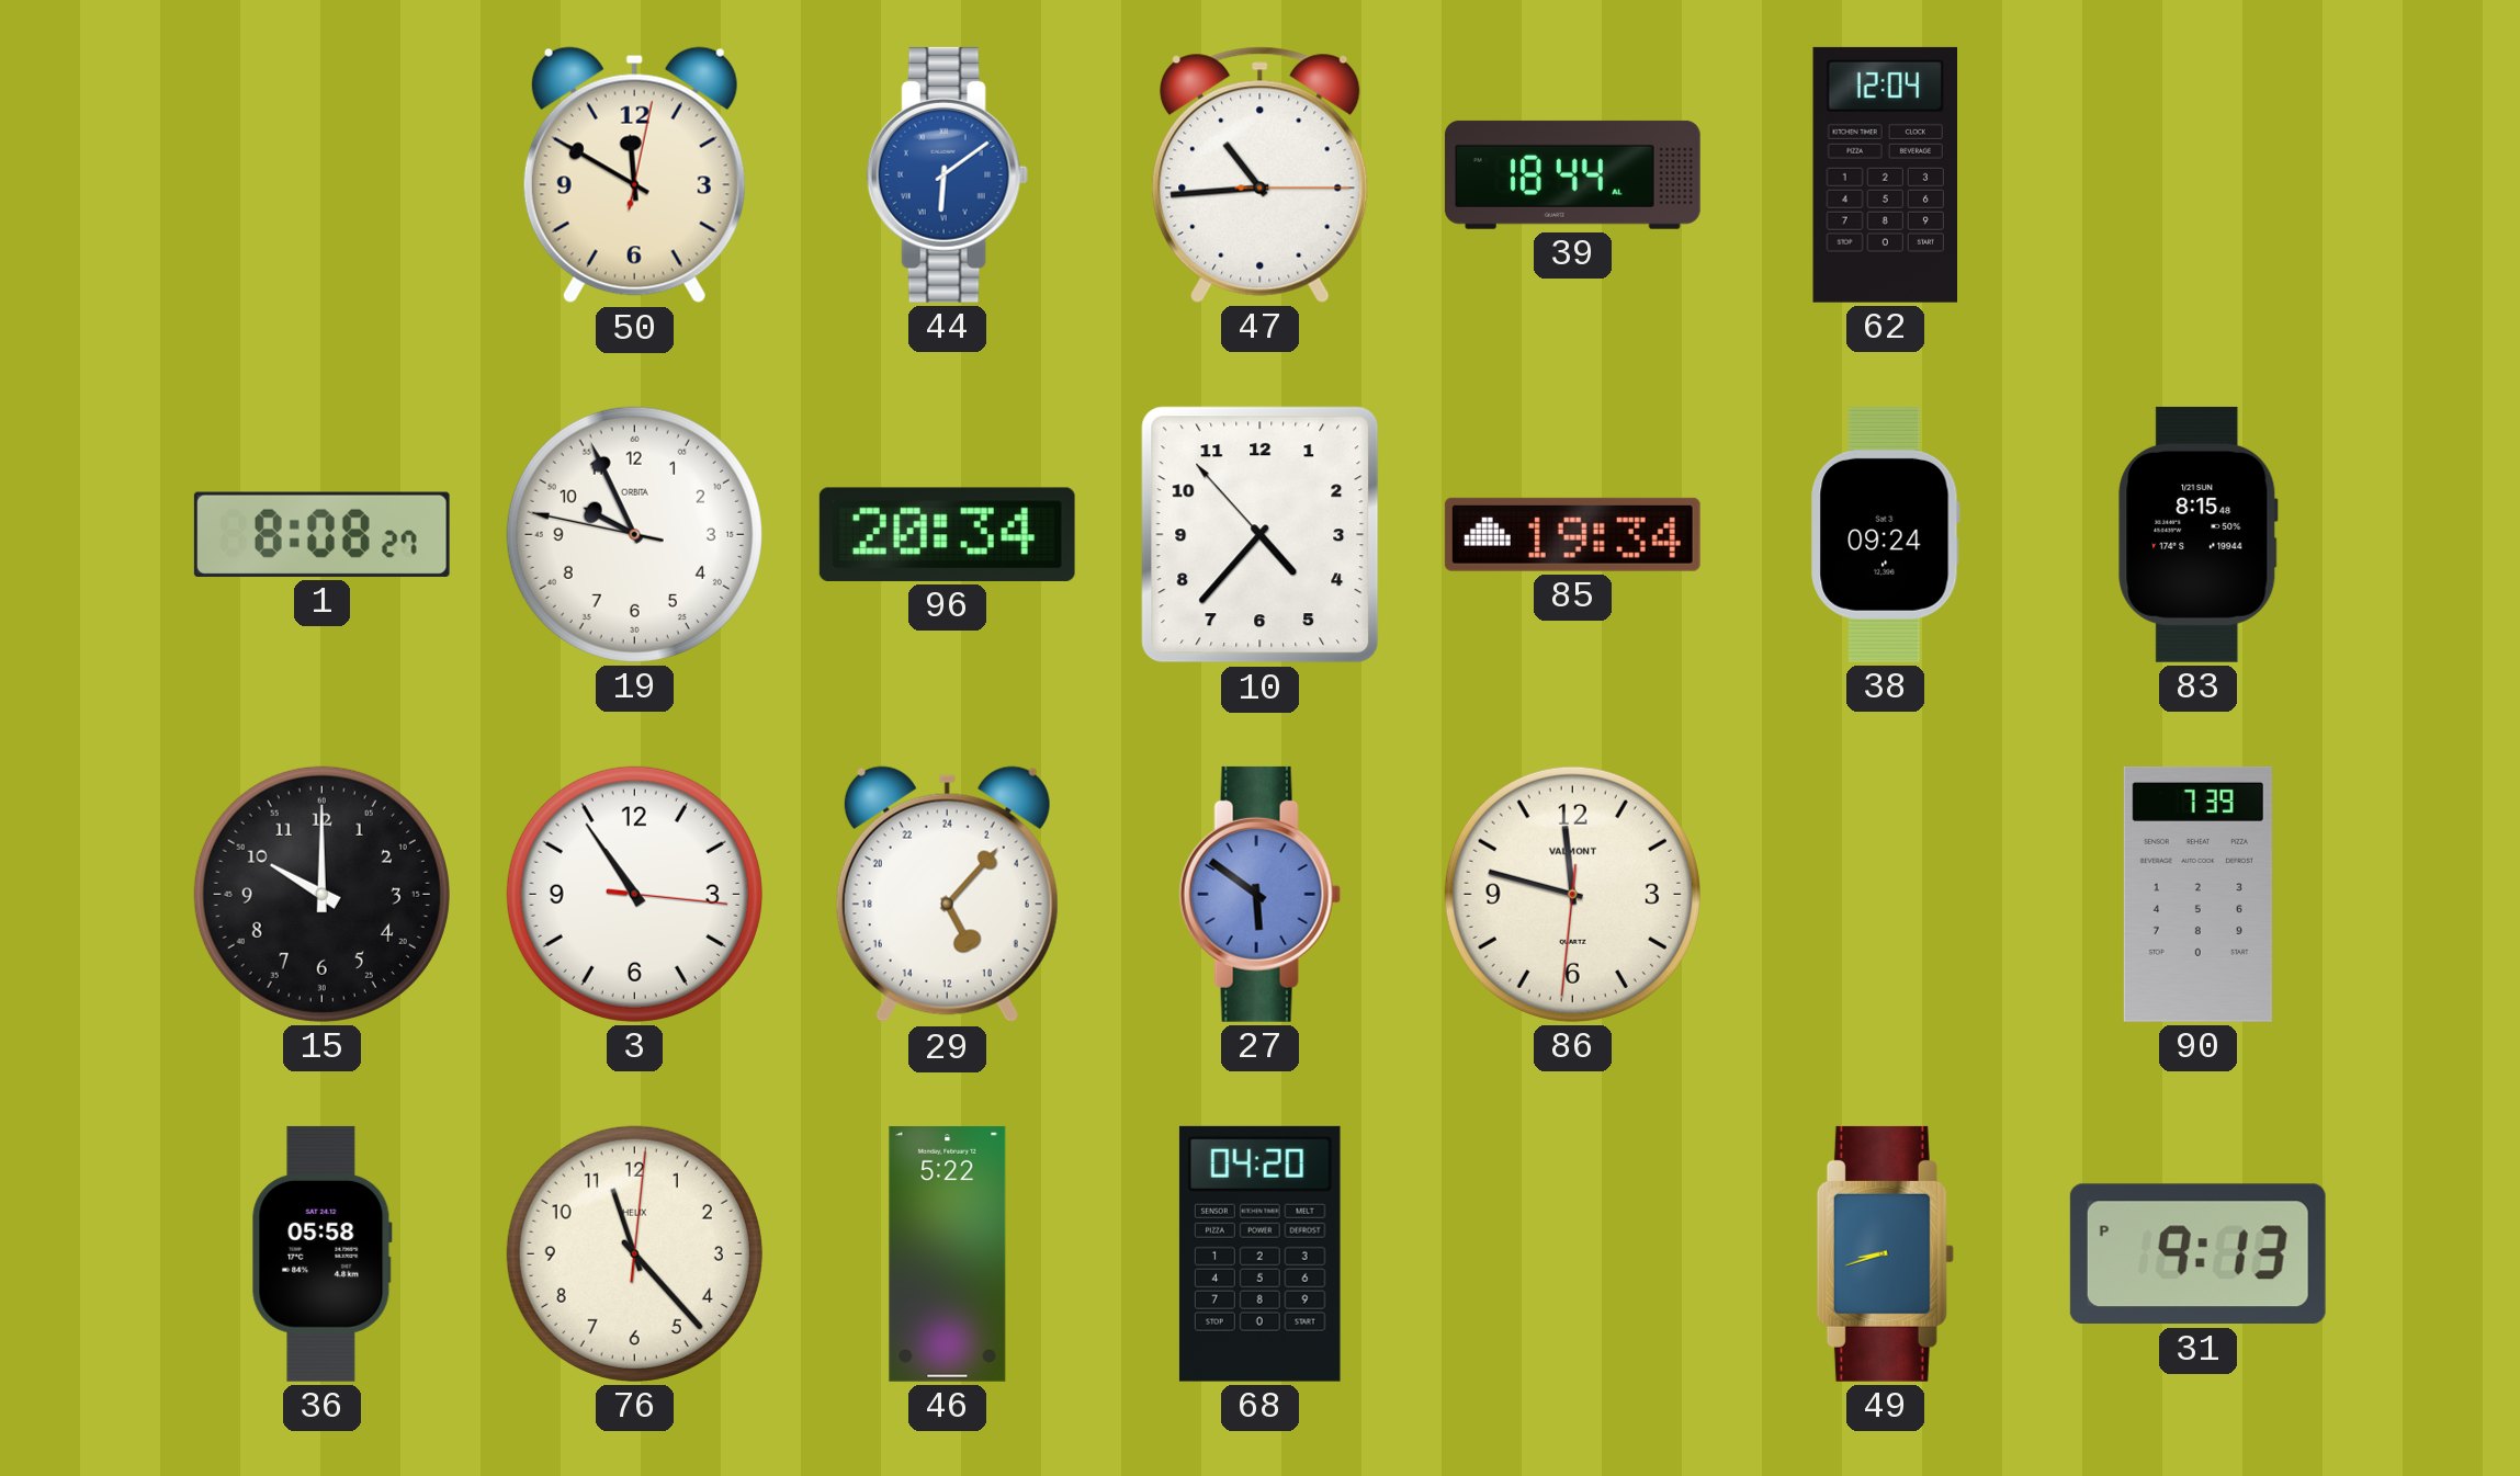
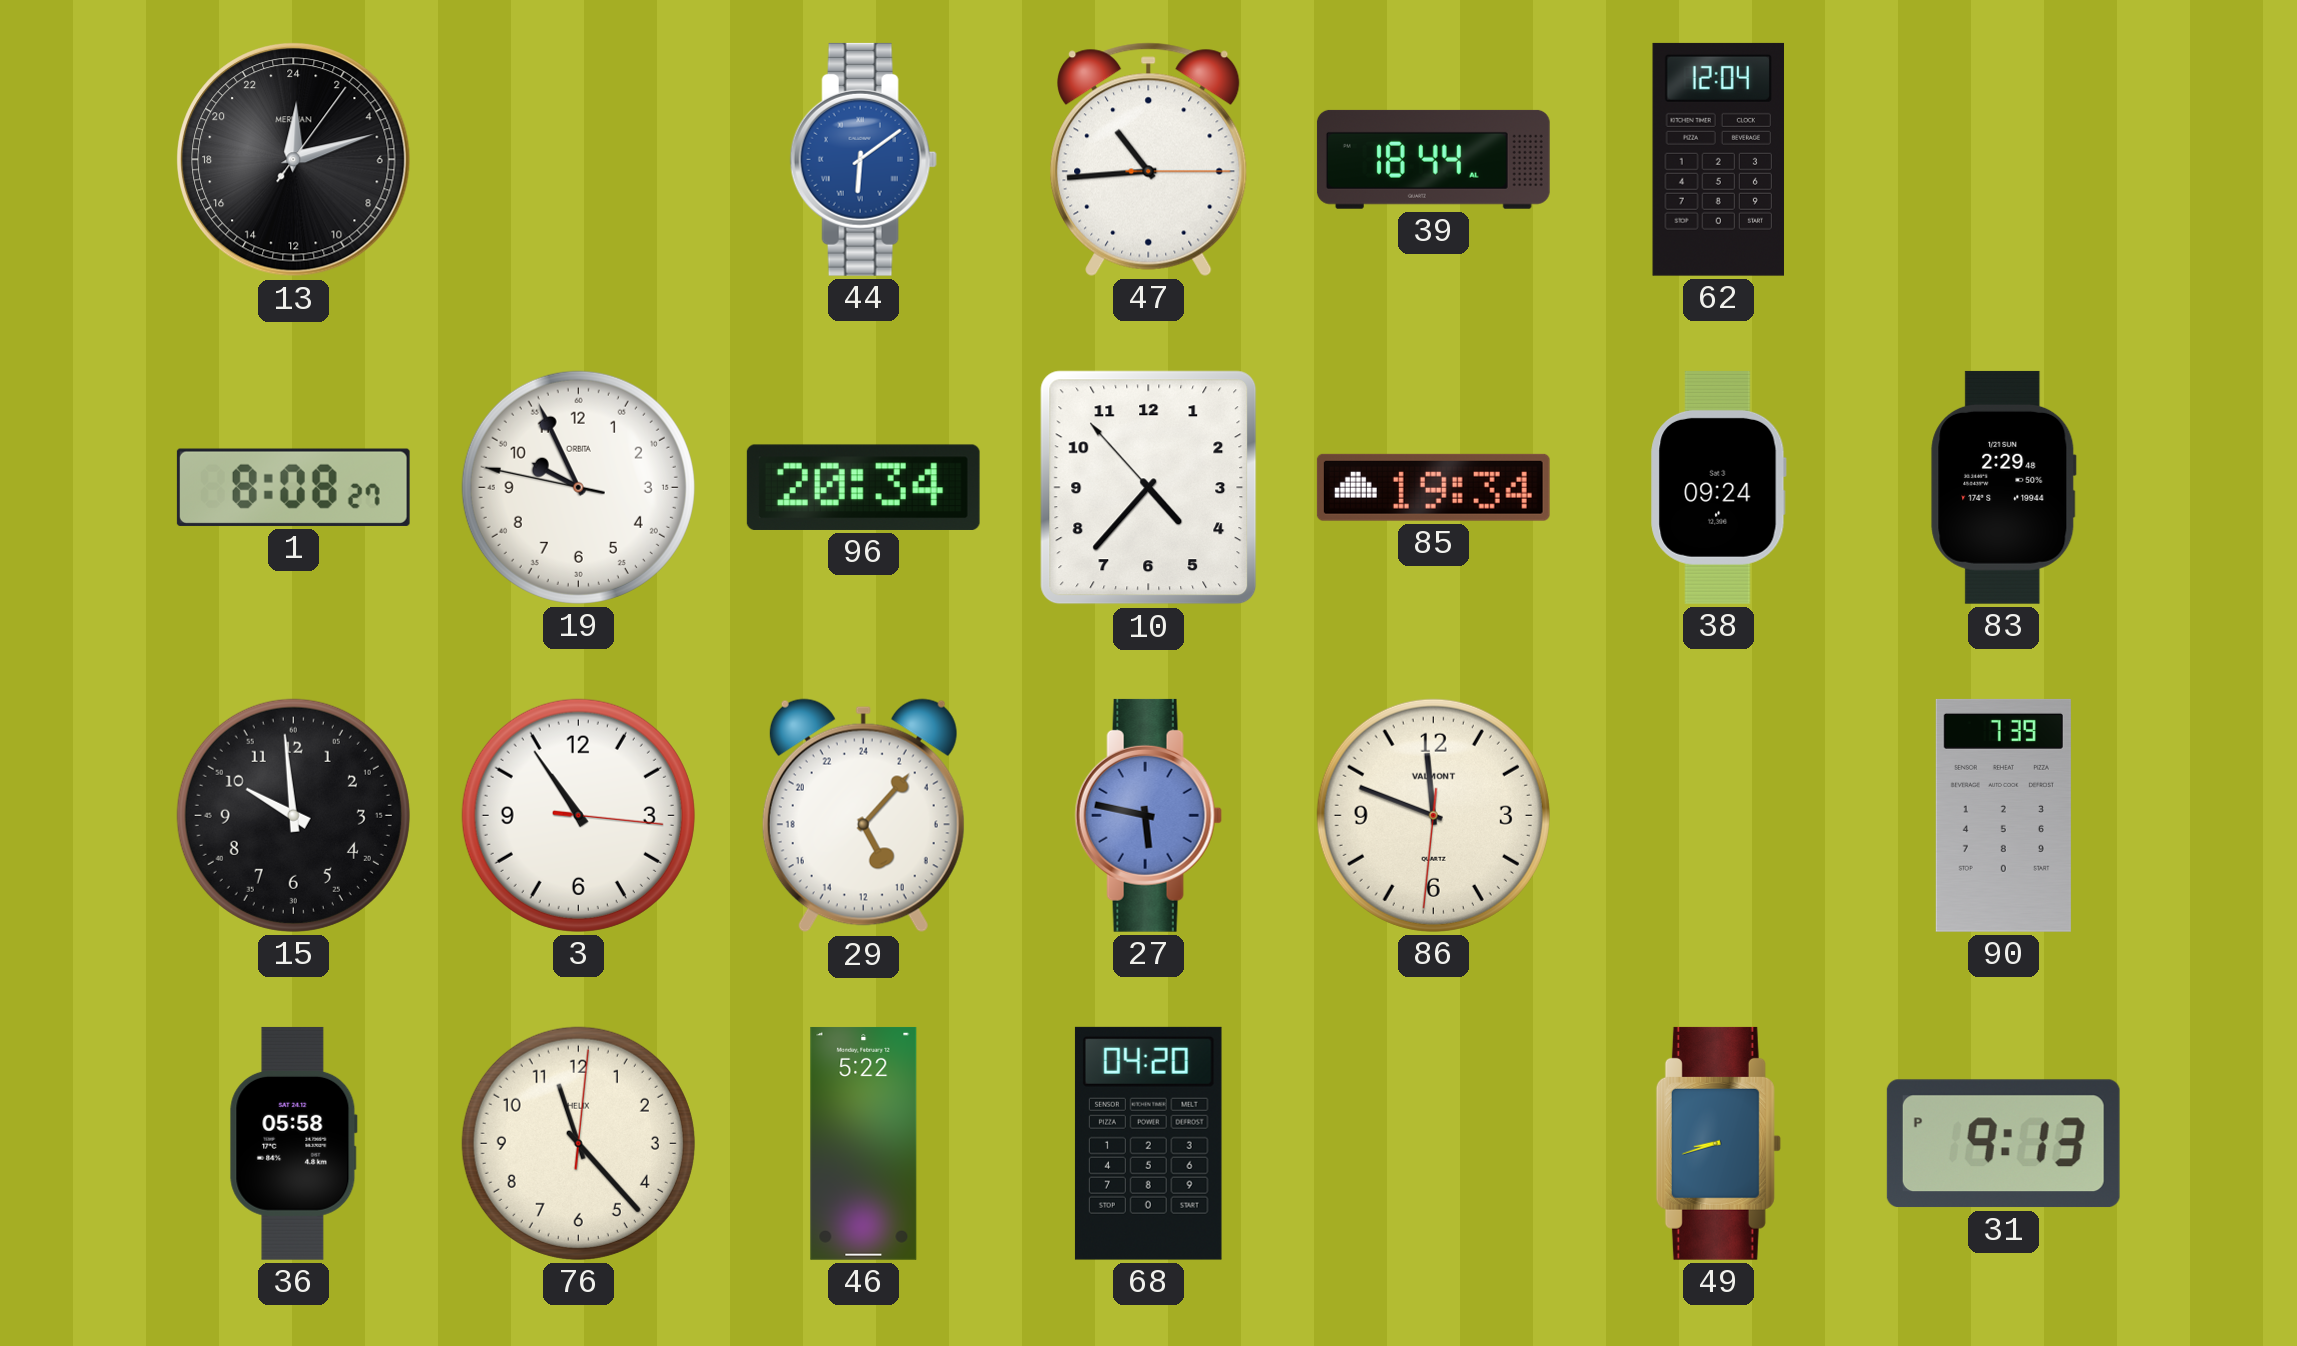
13: none -> 0:12
50: 11:50 -> none
83: 8:15 -> 2:29
15: 10:00 -> 9:59
27: 5:51 -> 5:47
86: 11:47 -> 11:48
